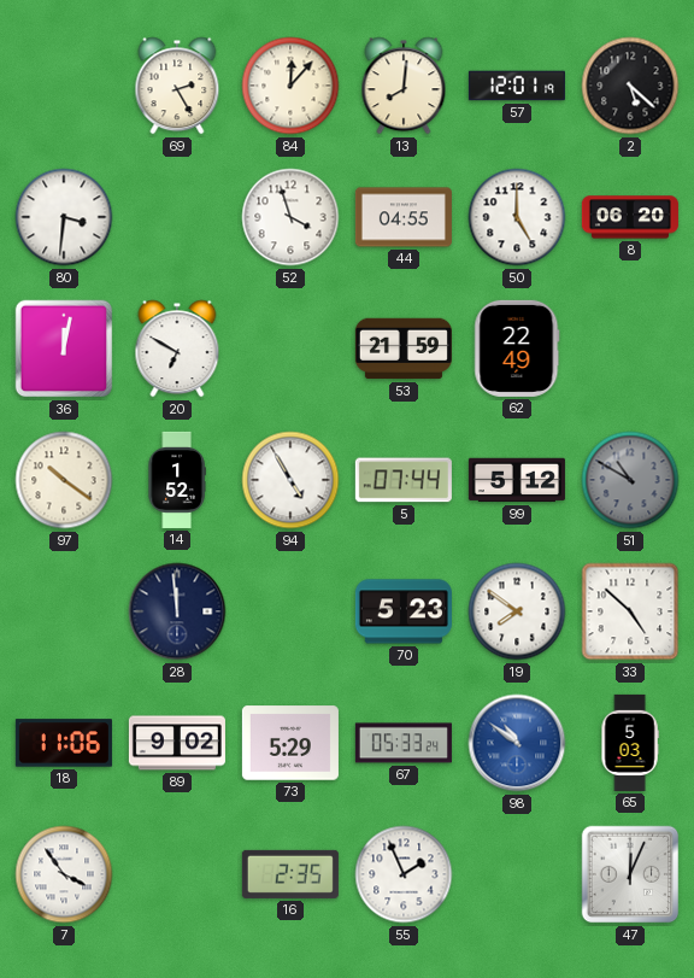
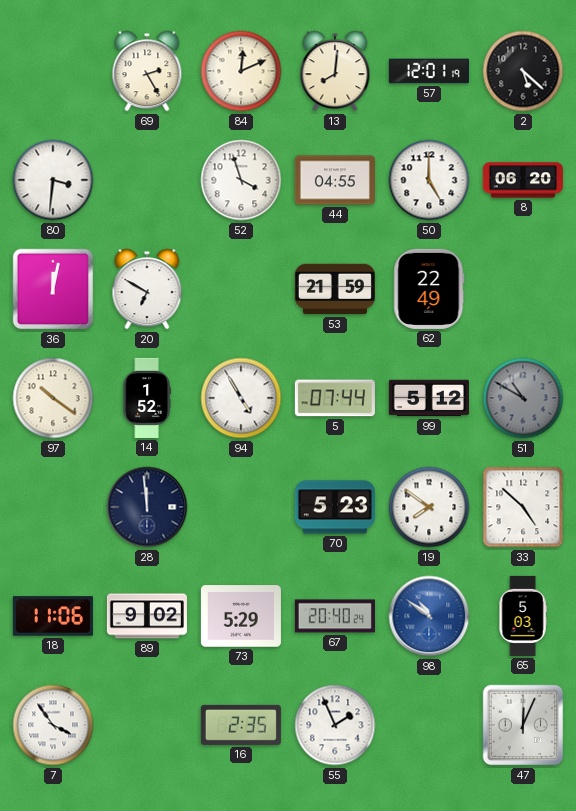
84: 12:07 -> 12:11
67: 05:33 -> 20:40
